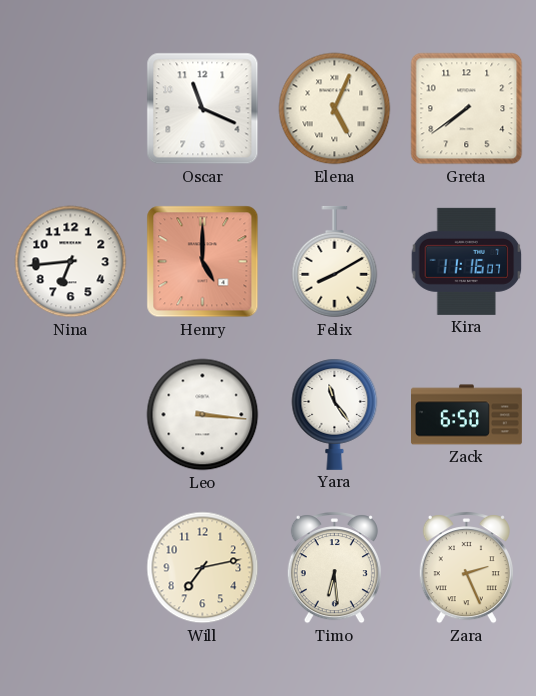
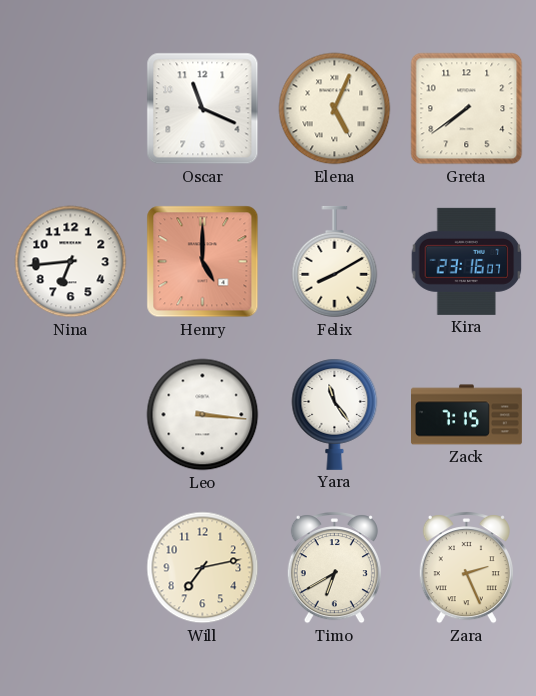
Kira: 11:16 -> 23:16
Zack: 6:50 -> 7:15
Timo: 6:29 -> 6:40
